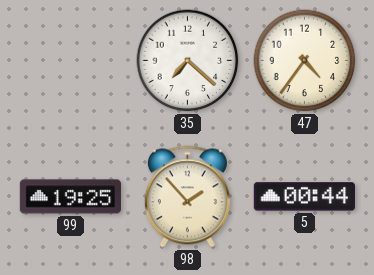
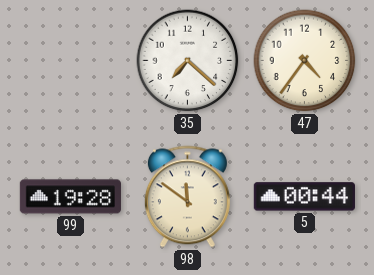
99: 19:25 -> 19:28
98: 1:53 -> 11:51
